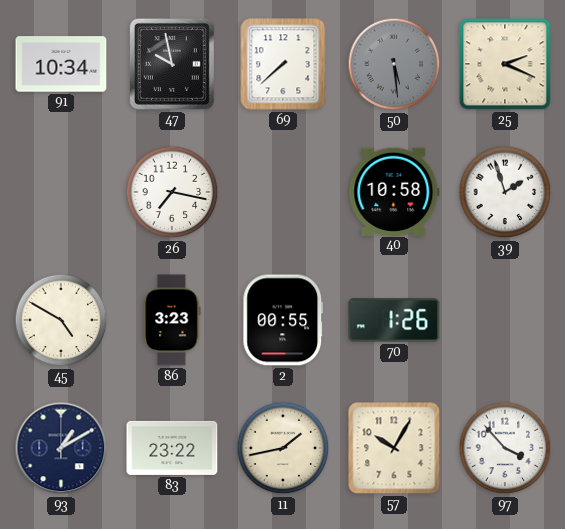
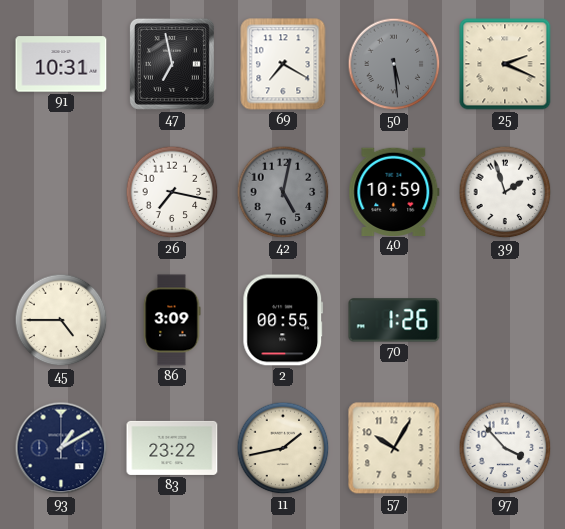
91: 10:34 -> 10:31
47: 9:58 -> 6:58
69: 7:38 -> 7:20
42: none -> 5:02
40: 10:58 -> 10:59
45: 4:50 -> 4:45
86: 3:23 -> 3:09
